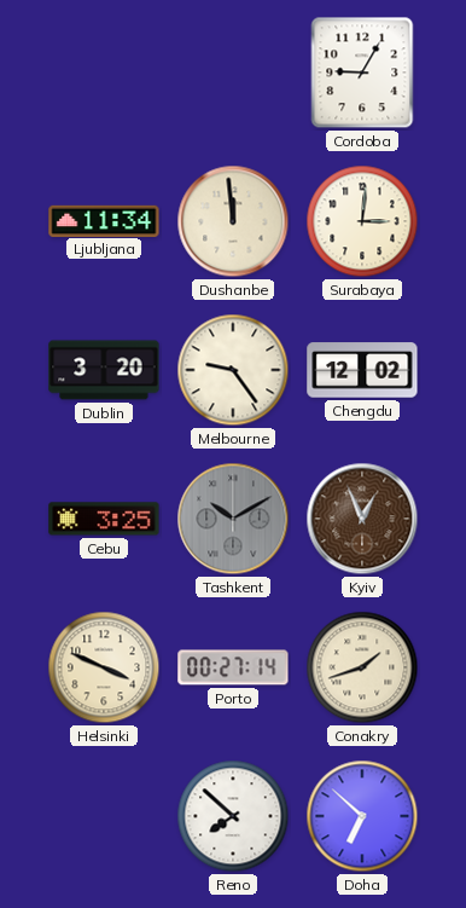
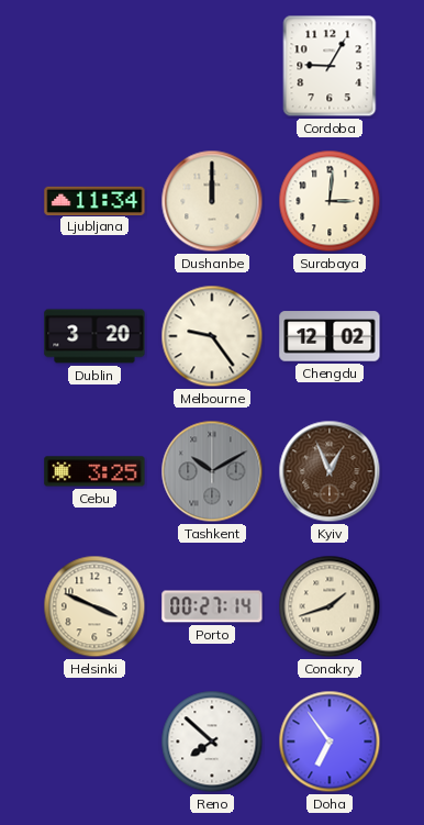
Dushanbe: 11:59 -> 12:00
Doha: 6:52 -> 6:54
